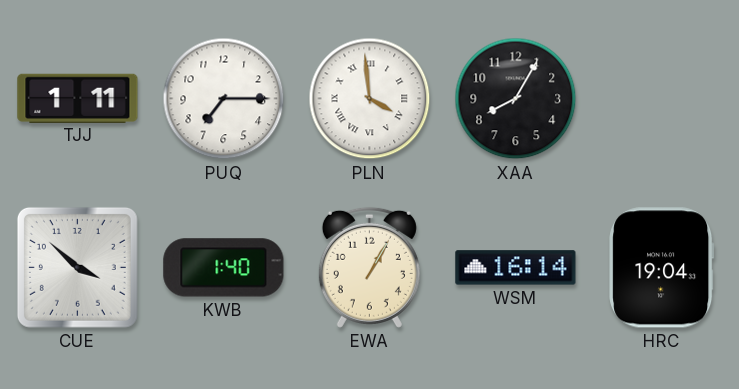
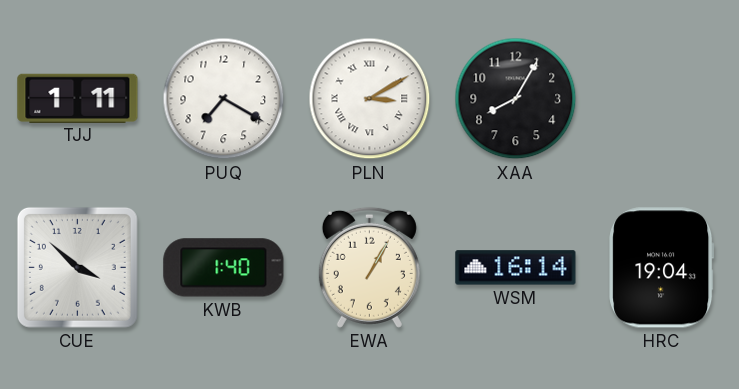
PUQ: 7:15 -> 7:20
PLN: 3:59 -> 3:10
